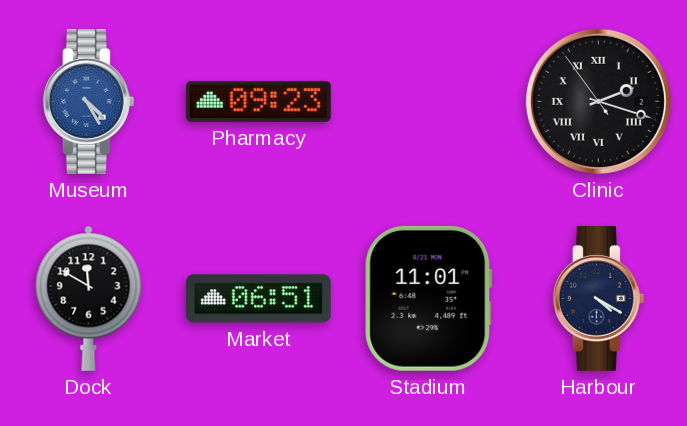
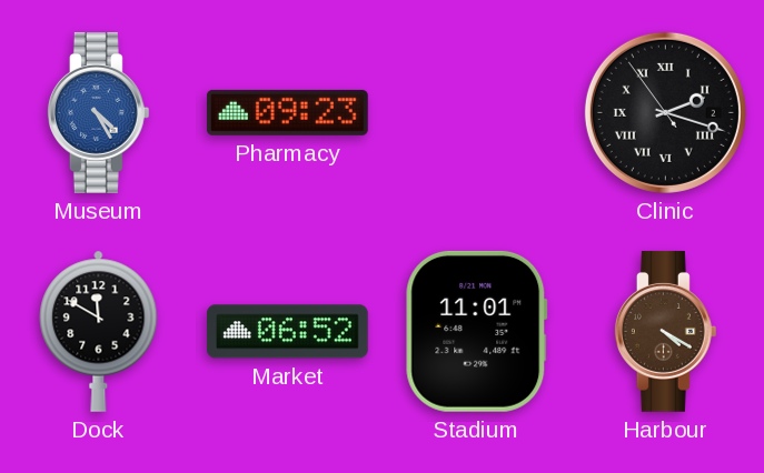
Market: 06:51 -> 06:52
Harbour dial: navy -> brown
